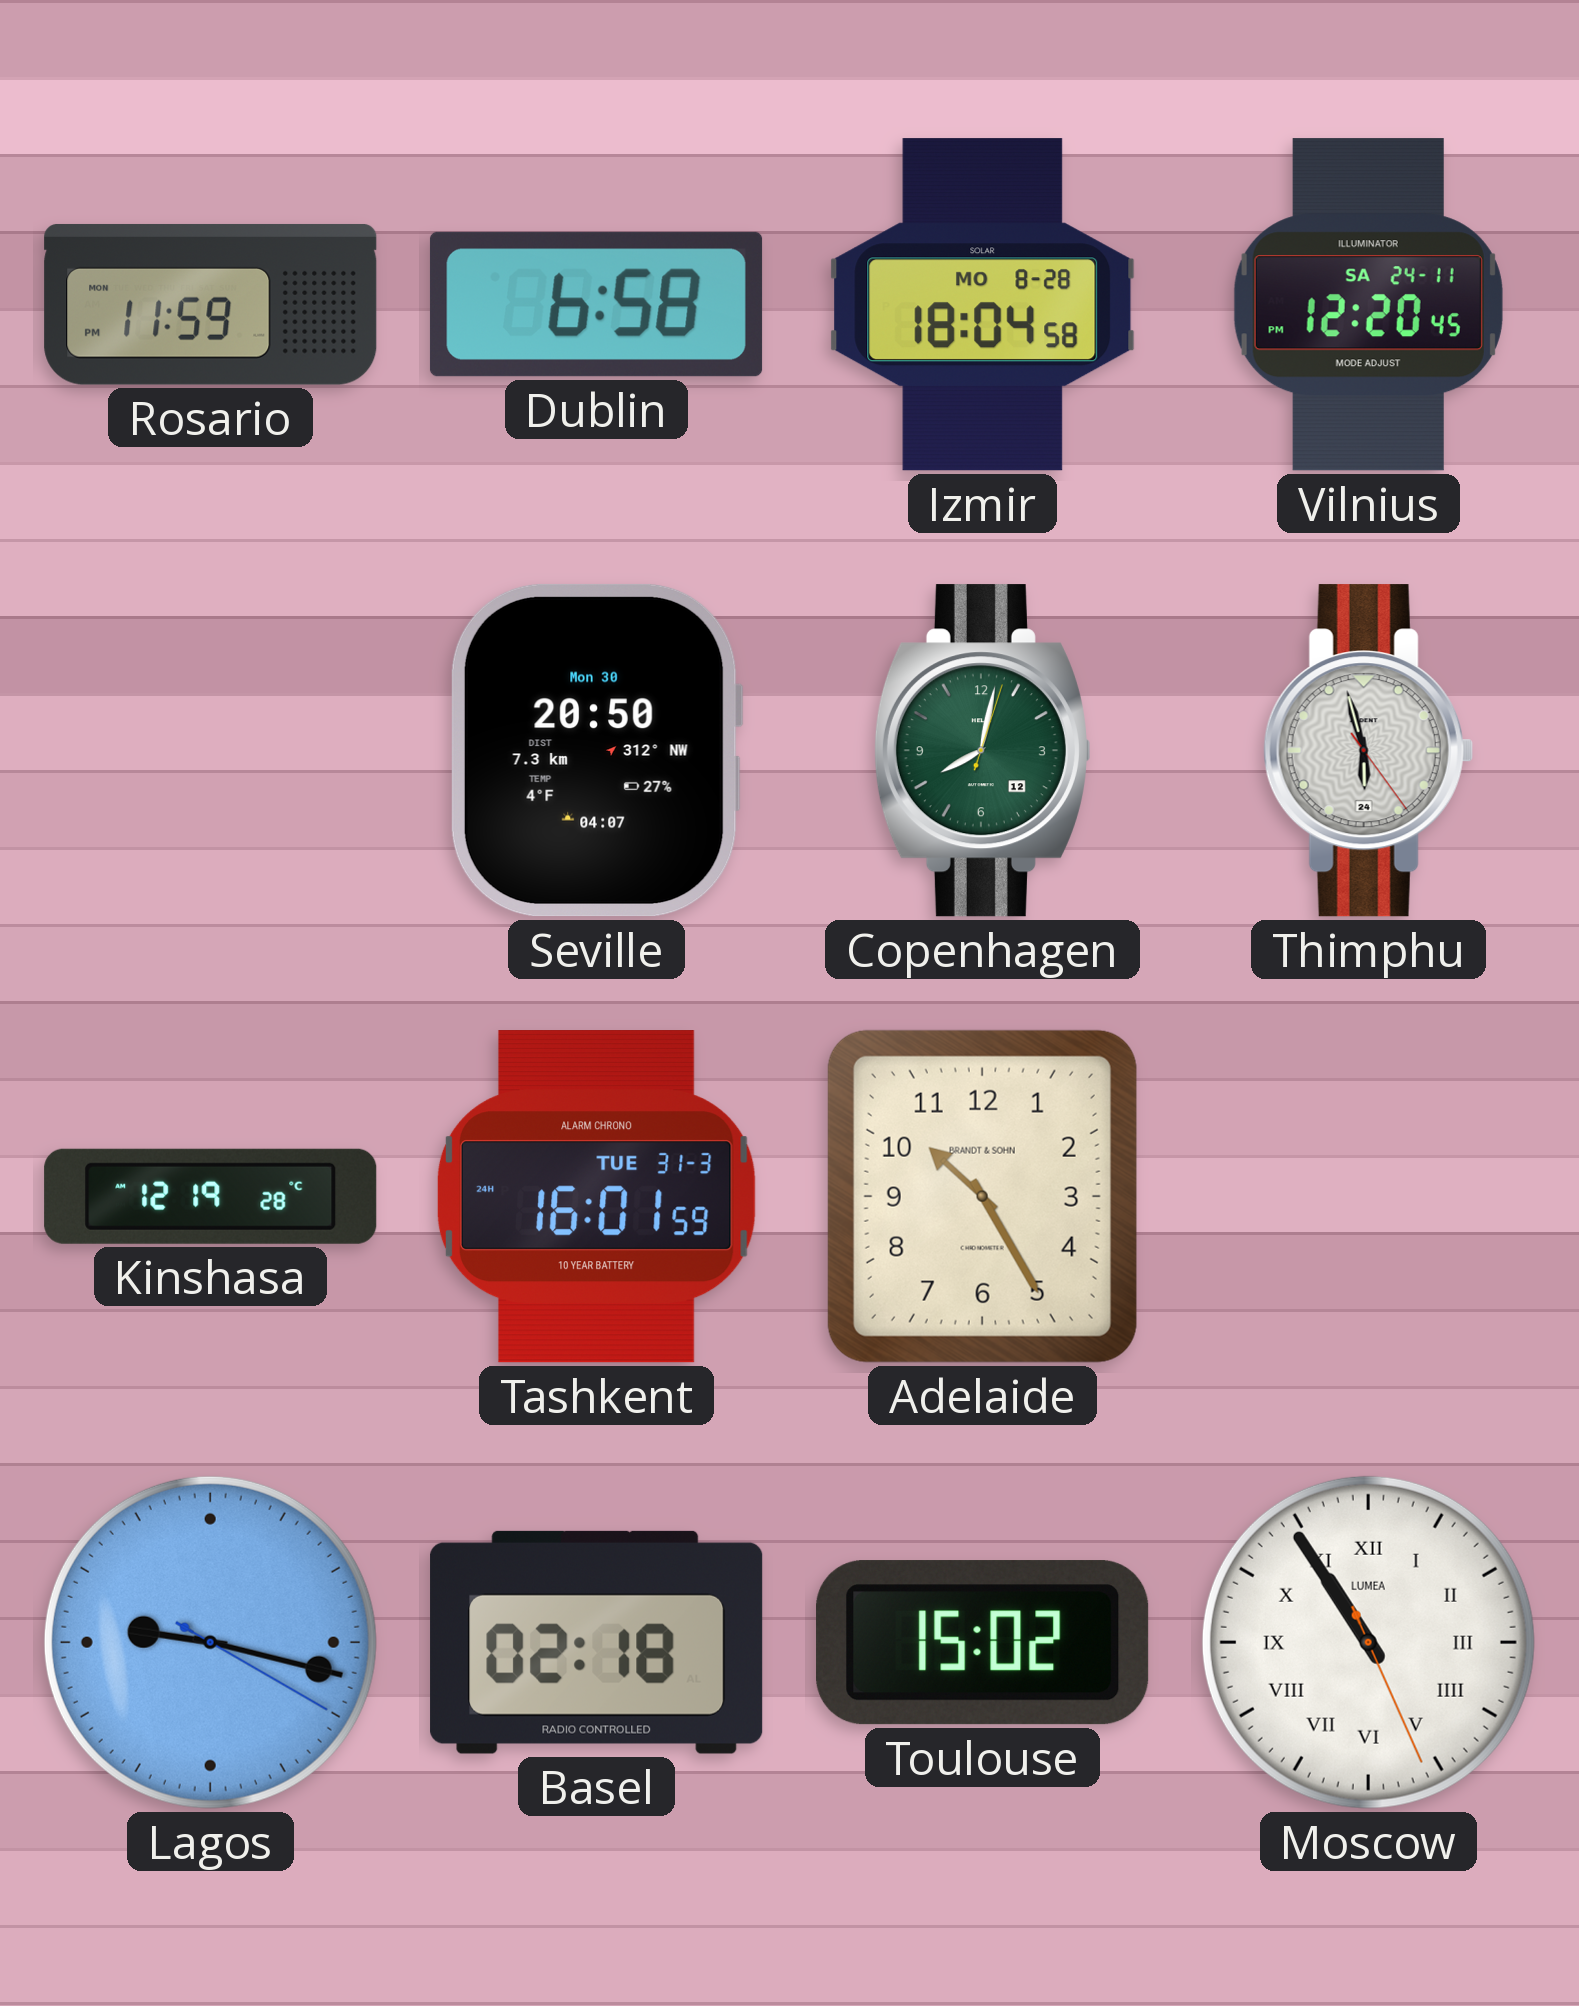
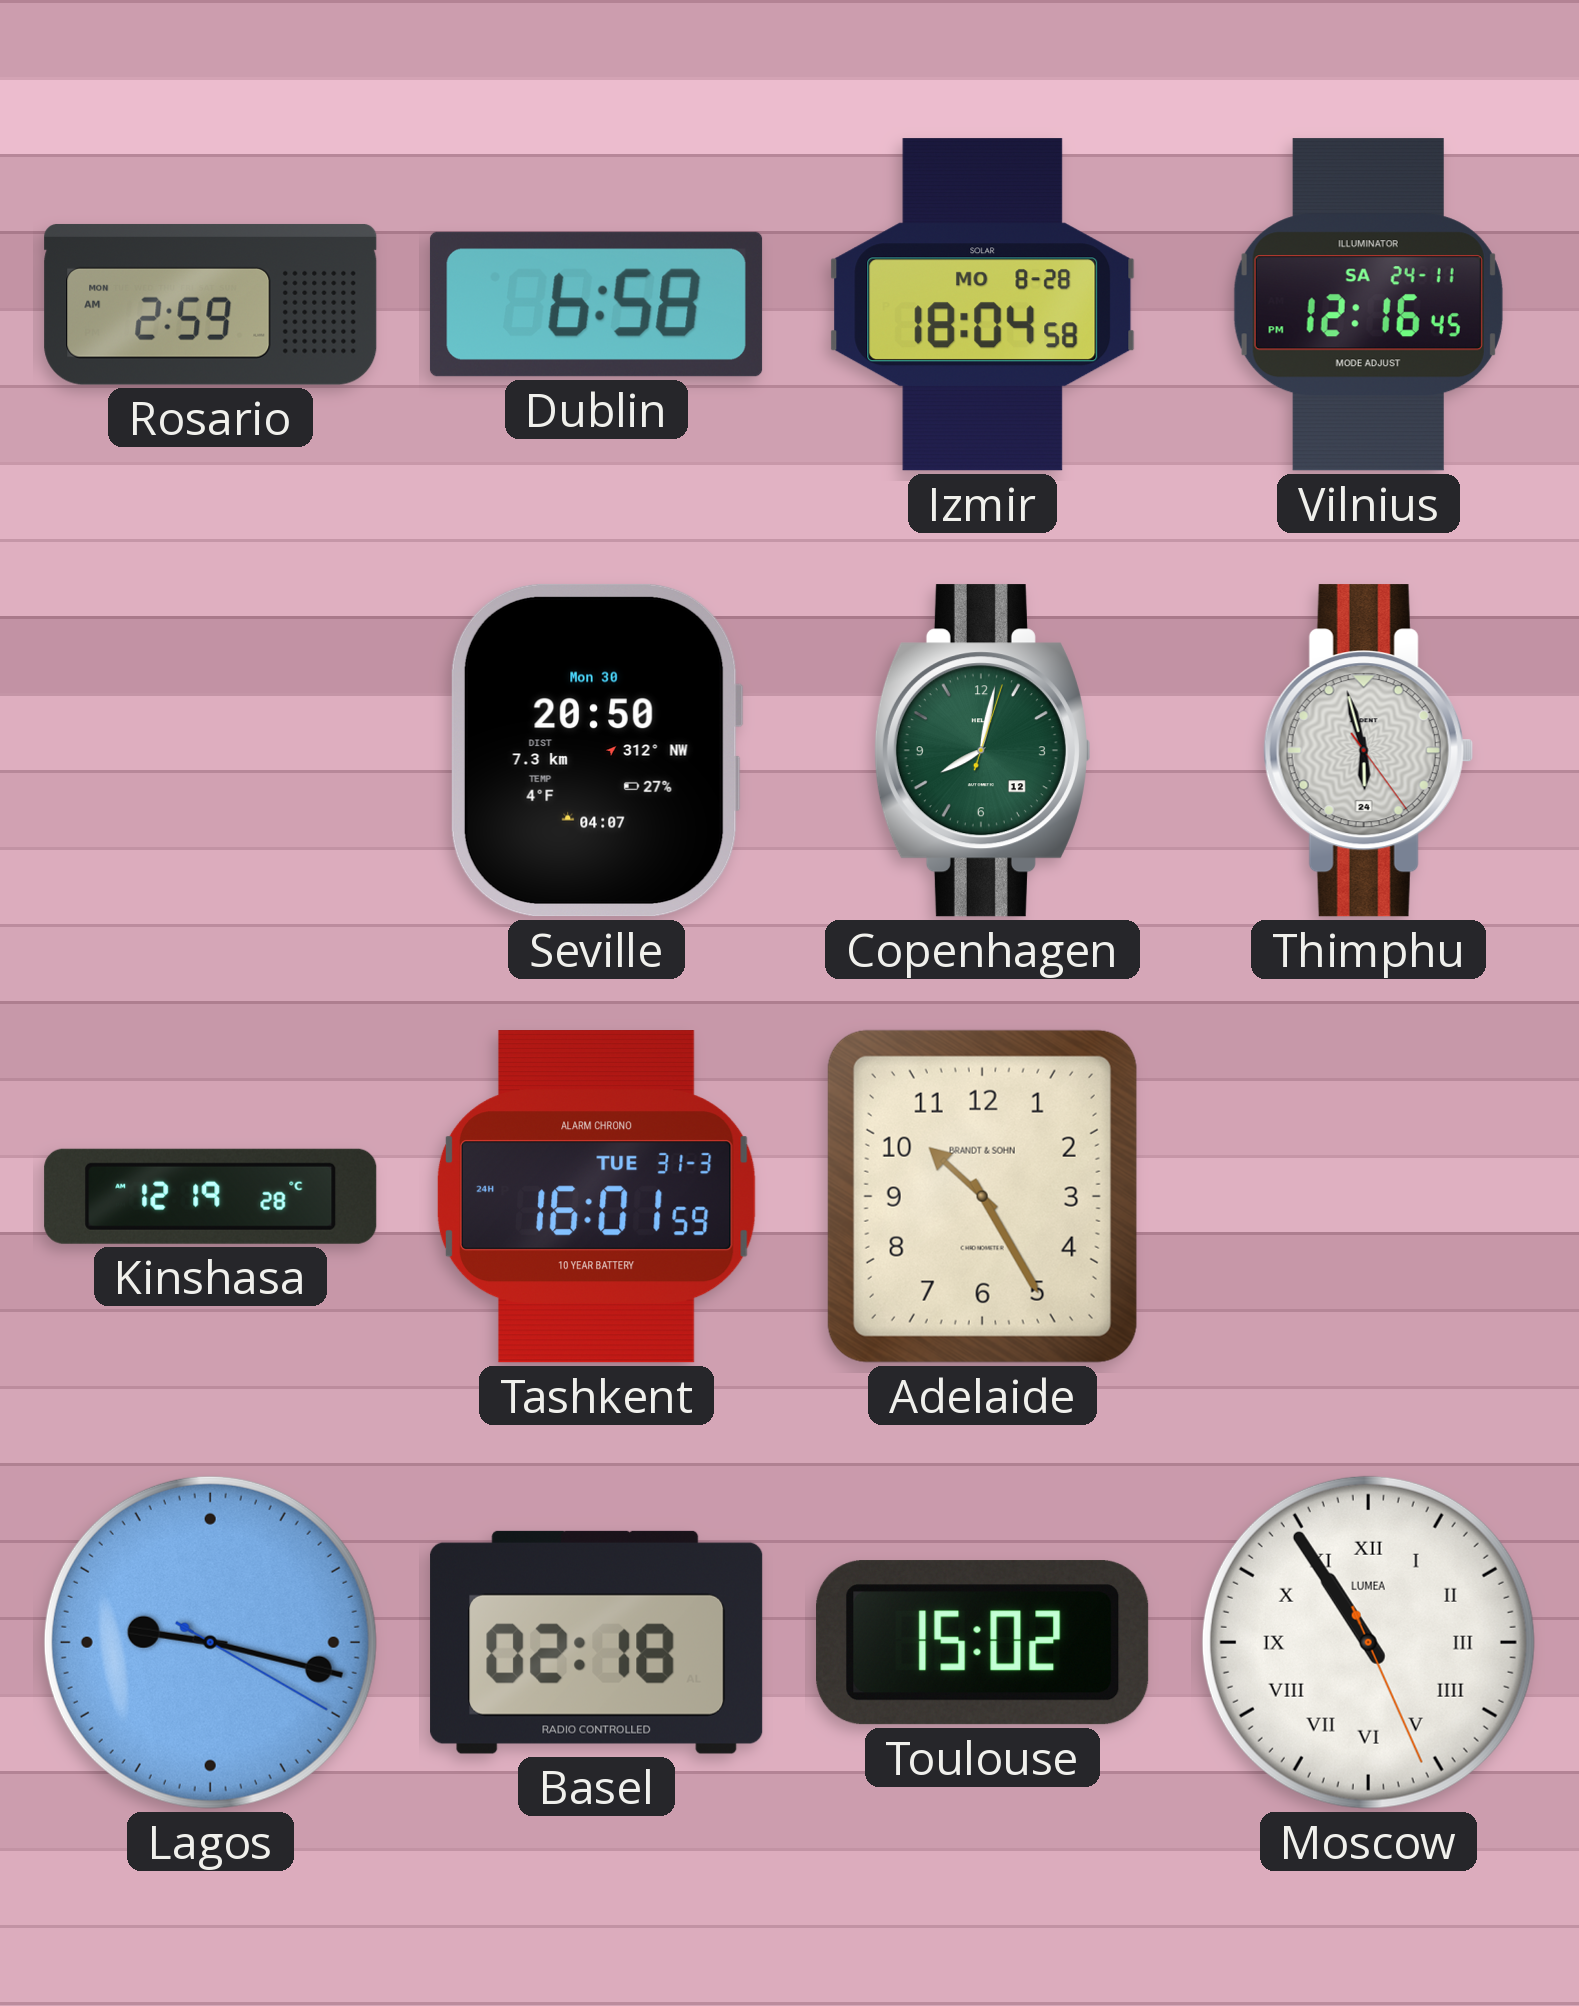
Rosario: 11:59 -> 2:59
Vilnius: 12:20 -> 12:16
